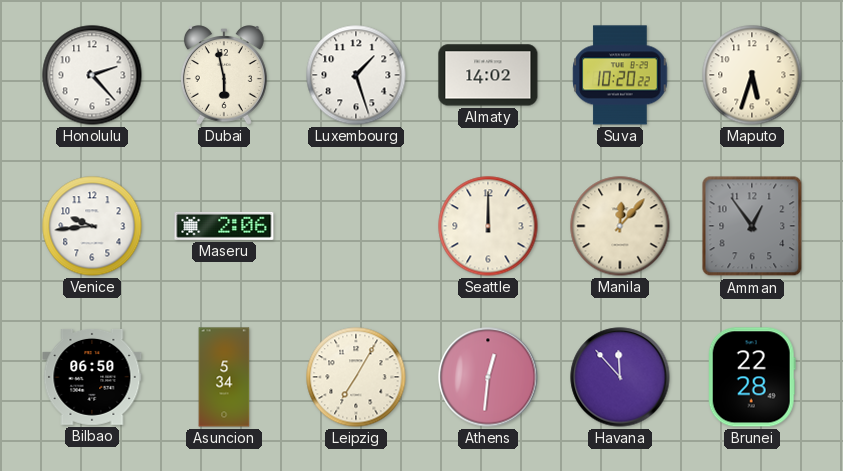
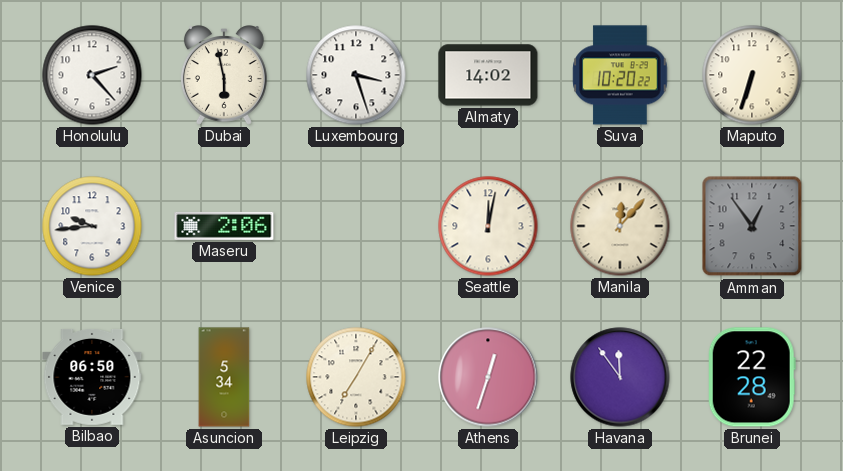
Luxembourg: 1:27 -> 3:27
Maputo: 5:33 -> 6:33
Seattle: 12:00 -> 12:02
Athens: 12:31 -> 12:33
Havana: 11:53 -> 11:54
